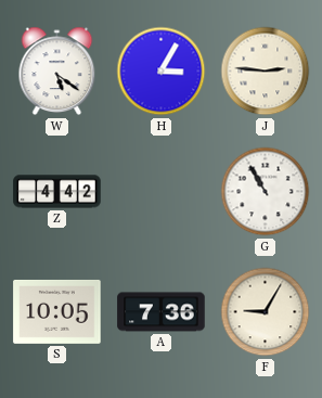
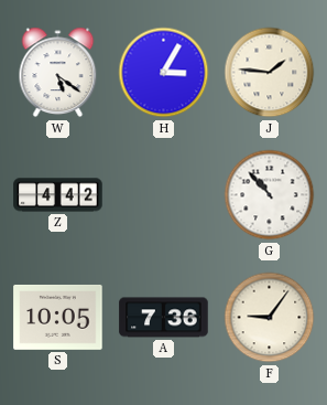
J: 2:46 -> 1:46
G: 10:55 -> 10:53
F: 9:05 -> 9:06
